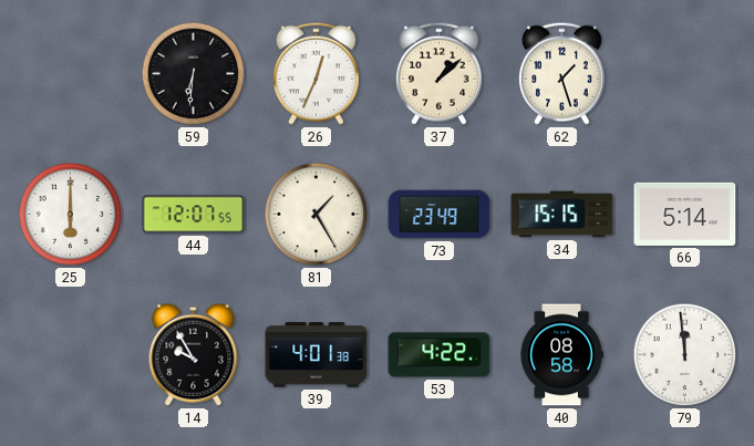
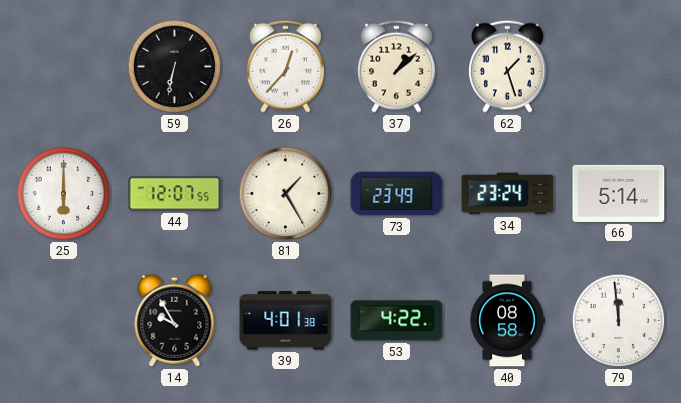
59: 6:31 -> 6:32
26: 12:34 -> 12:37
34: 15:15 -> 23:24
